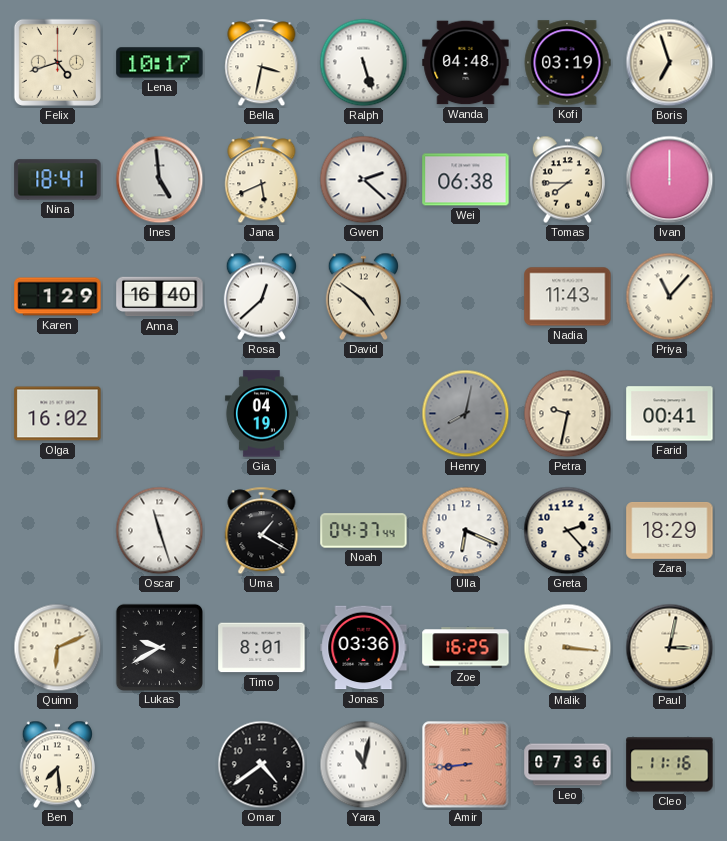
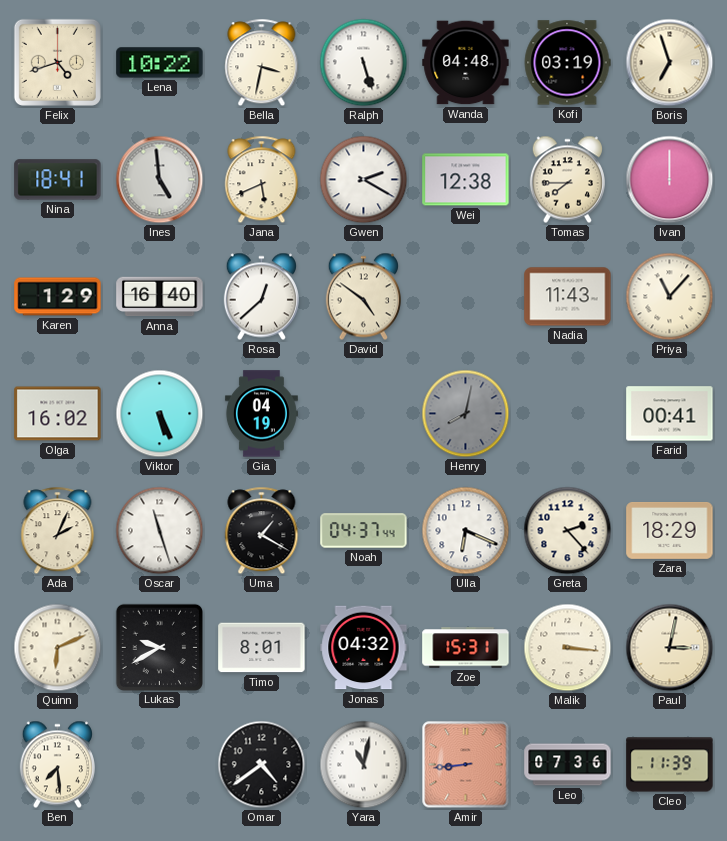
Lena: 10:17 -> 10:22
Gwen: 2:22 -> 2:20
Wei: 06:38 -> 12:38
Viktor: none -> 5:26
Petra: 9:32 -> none
Ada: none -> 2:04
Jonas: 03:36 -> 04:32
Zoe: 16:25 -> 15:31
Cleo: 11:16 -> 11:39
